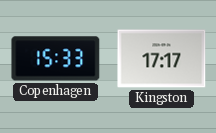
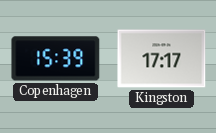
Copenhagen: 15:33 -> 15:39
